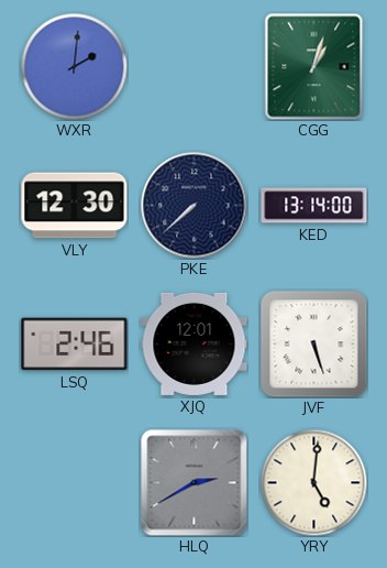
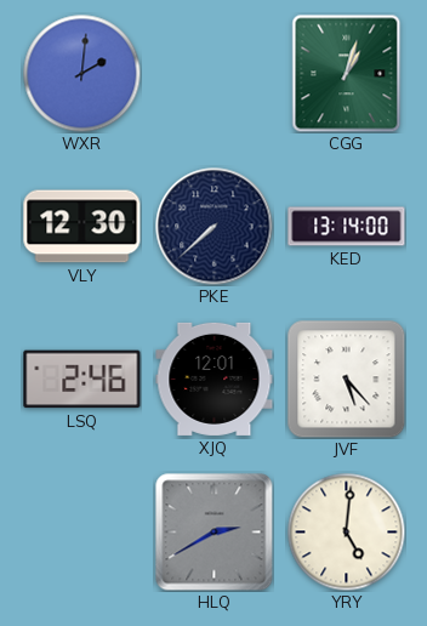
JVF: 5:27 -> 5:23
